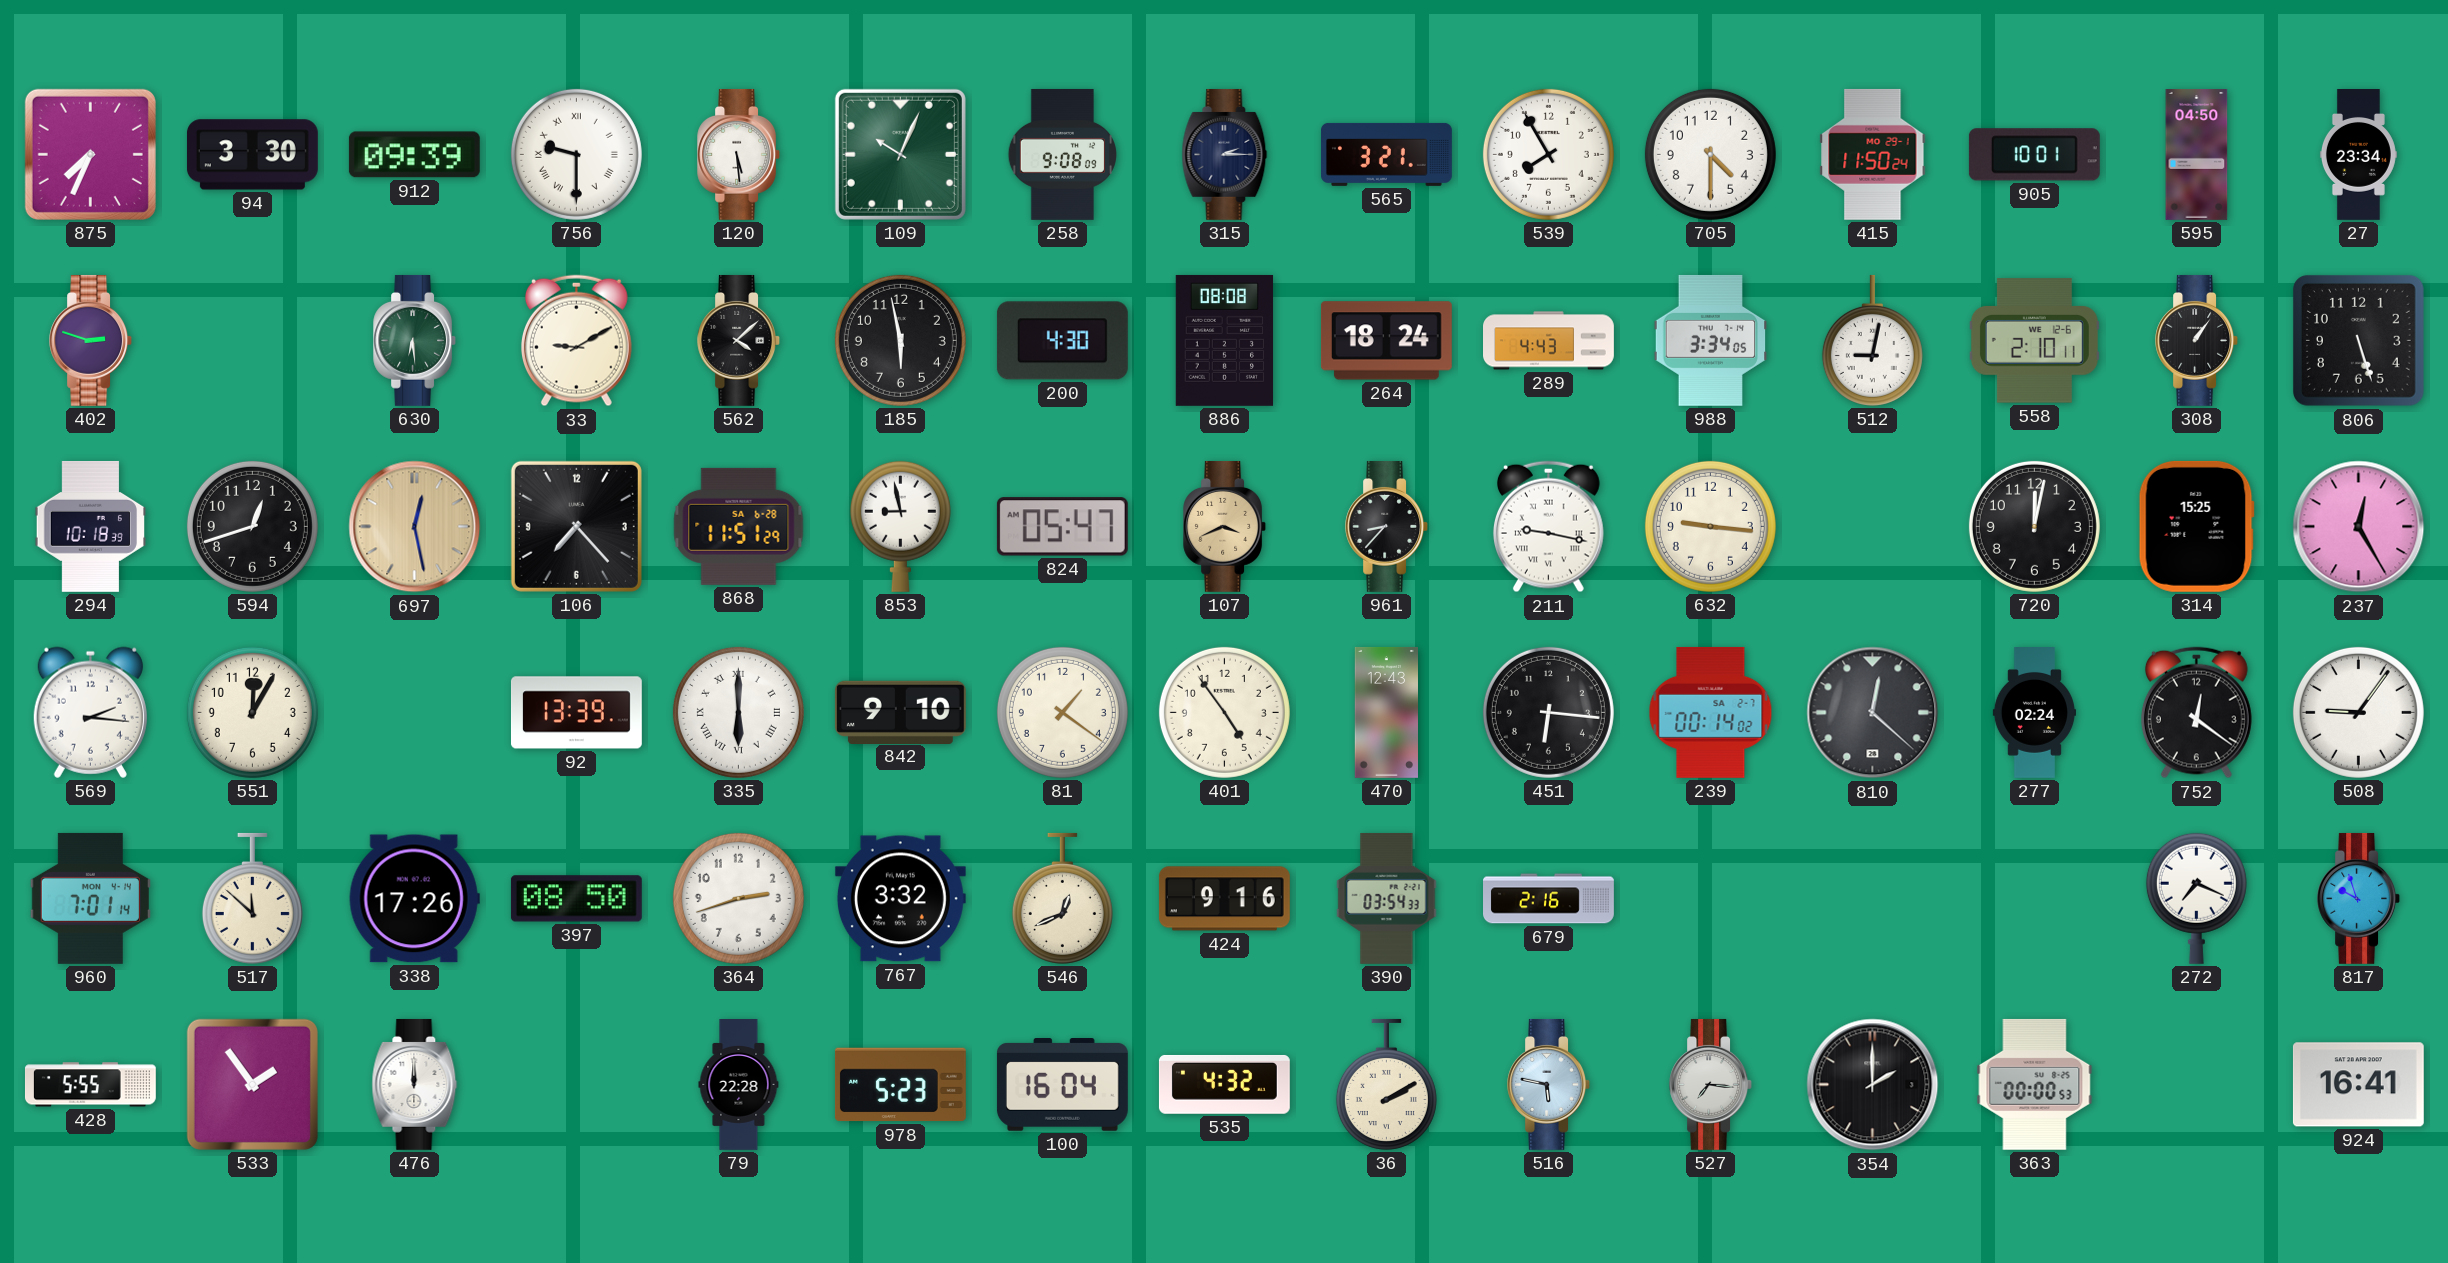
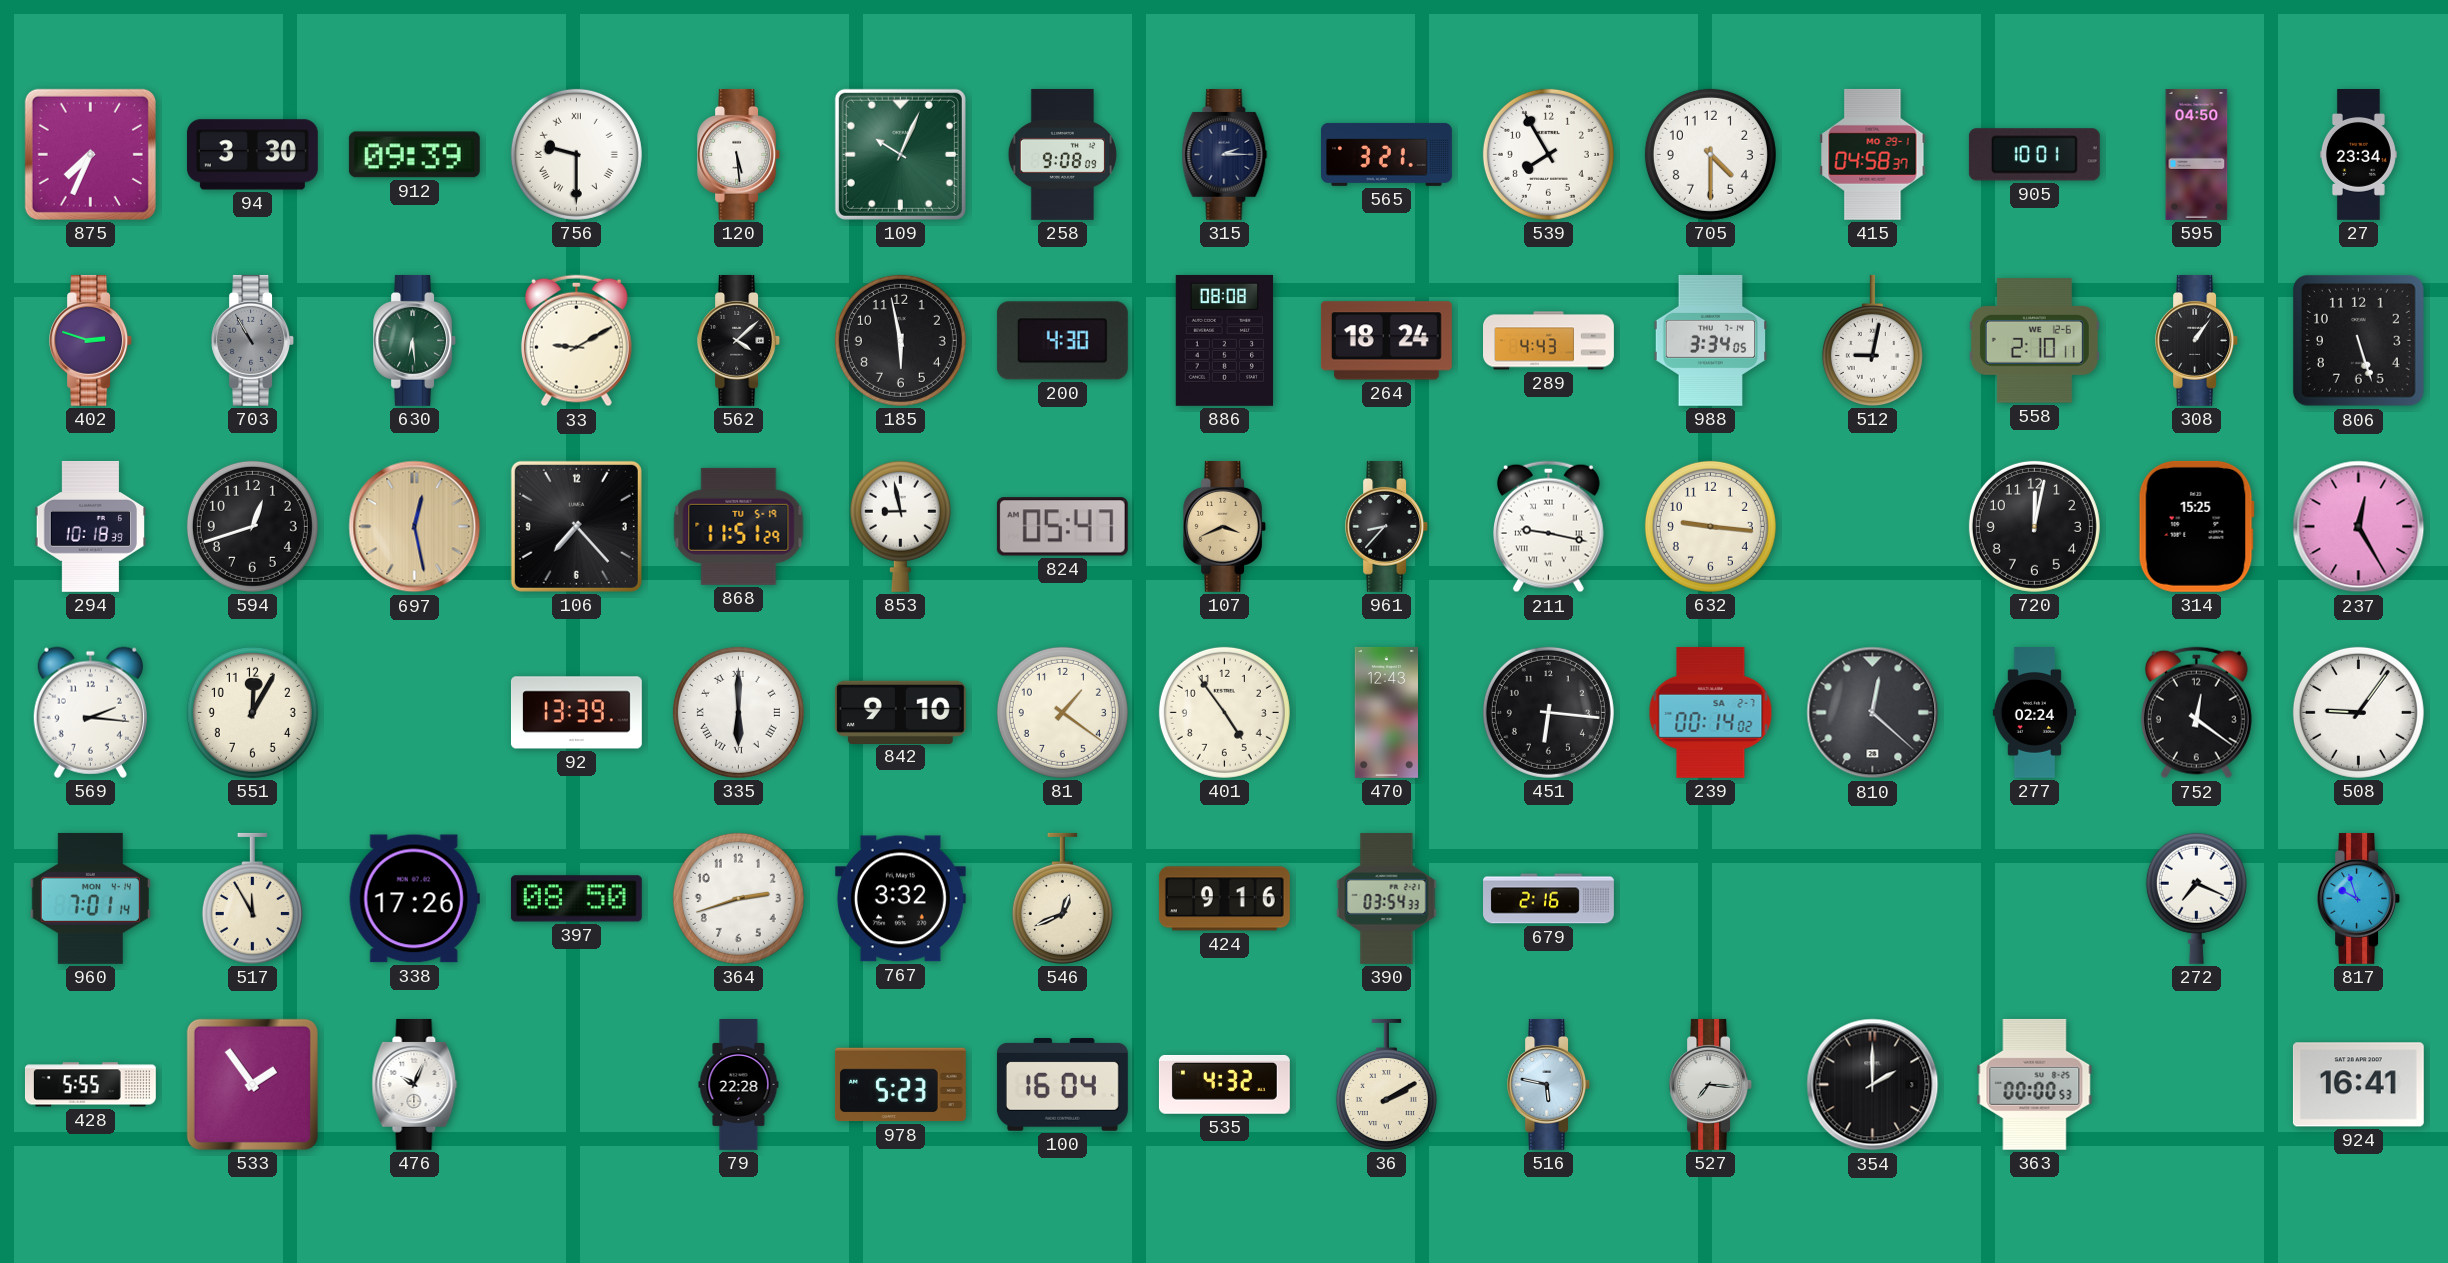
415: 11:50 -> 04:58
703: none -> 10:55
868 date: SA 6-28 -> TU 5-19
517: 11:52 -> 11:55
476: 12:00 -> 10:04
